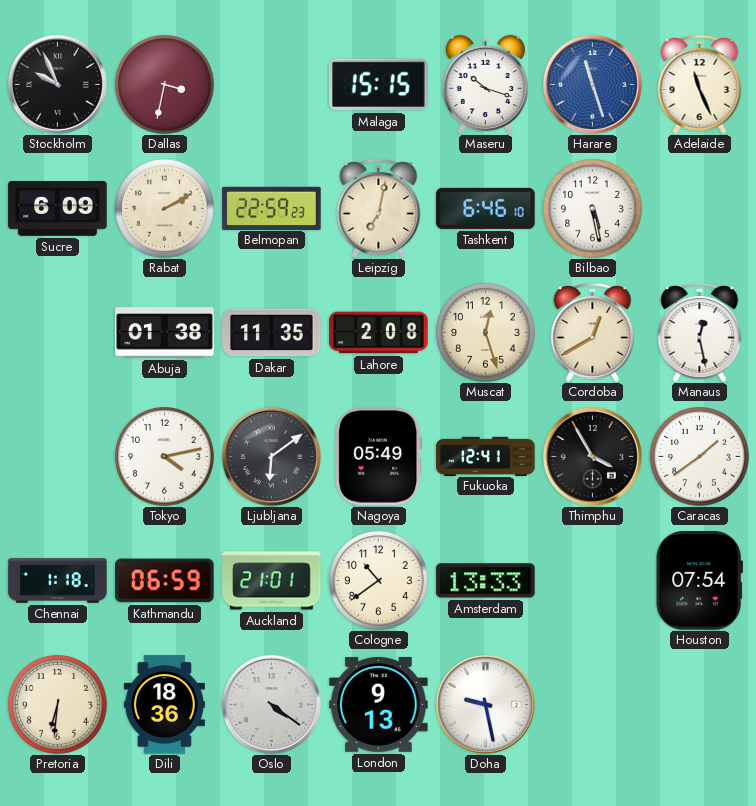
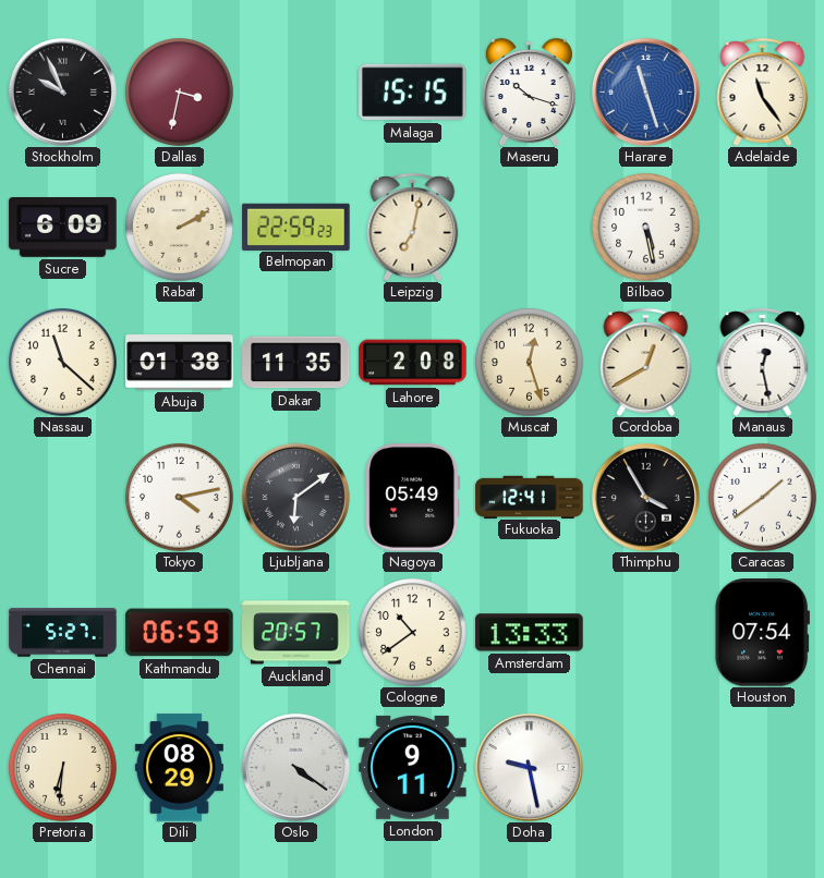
Adelaide: 11:26 -> 11:24
Tashkent: 6:46 -> none
Nassau: none -> 11:22
Chennai: 1:18 -> 5:27
Auckland: 21:01 -> 20:57
Dili: 18:36 -> 08:29
London: 9:13 -> 9:11
